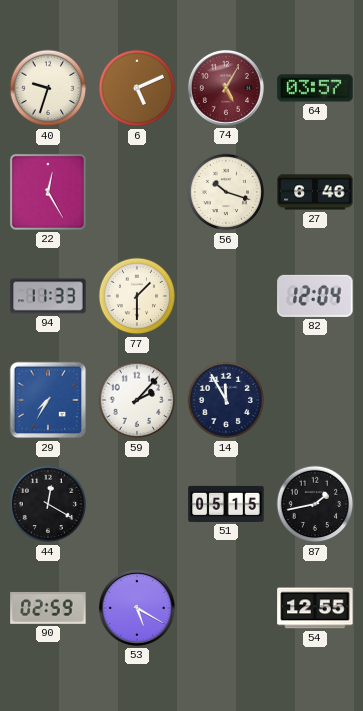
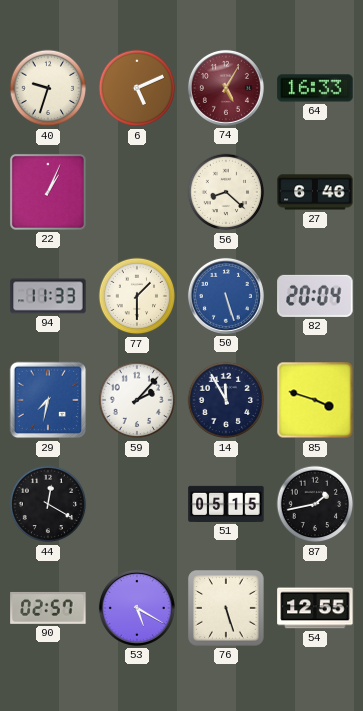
64: 03:57 -> 16:33
22: 12:25 -> 1:04
56: 10:18 -> 8:22
50: none -> 5:27
82: 12:04 -> 20:04
29: 7:35 -> 7:32
85: none -> 3:48
90: 02:59 -> 02:57
76: none -> 5:27
